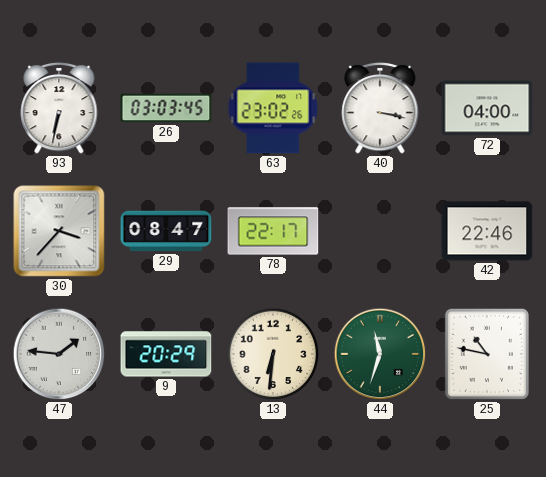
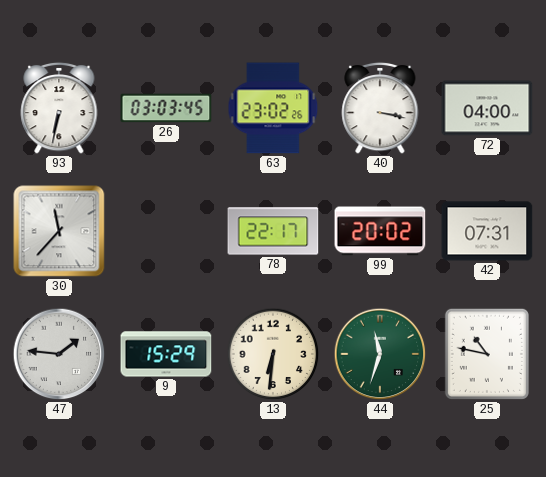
30: 3:37 -> 11:37
29: 08:47 -> none
99: none -> 20:02
42: 22:46 -> 07:31
9: 20:29 -> 15:29
